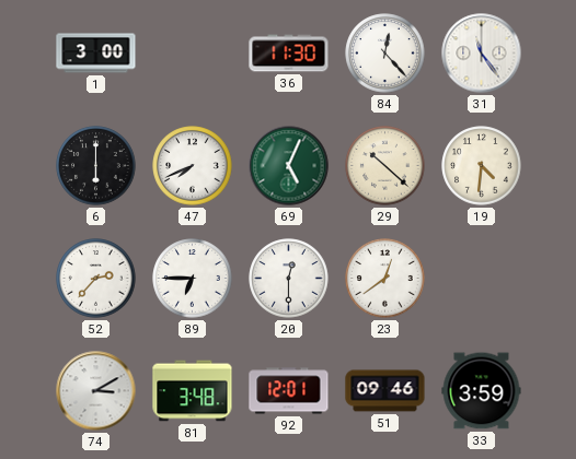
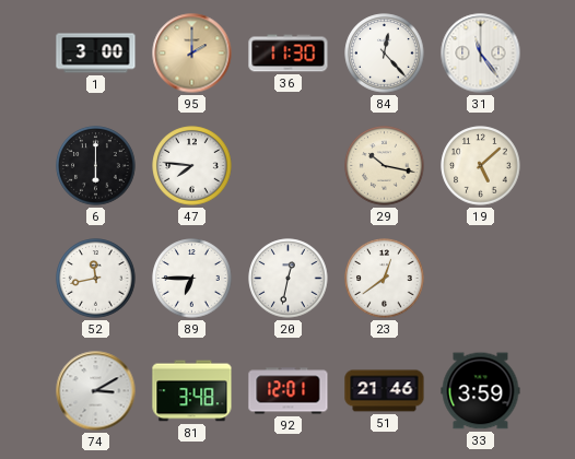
95: none -> 2:00
47: 7:41 -> 7:46
69: 5:04 -> none
29: 10:22 -> 10:17
19: 4:31 -> 5:08
52: 2:37 -> 11:43
20: 12:30 -> 12:32
51: 09:46 -> 21:46
